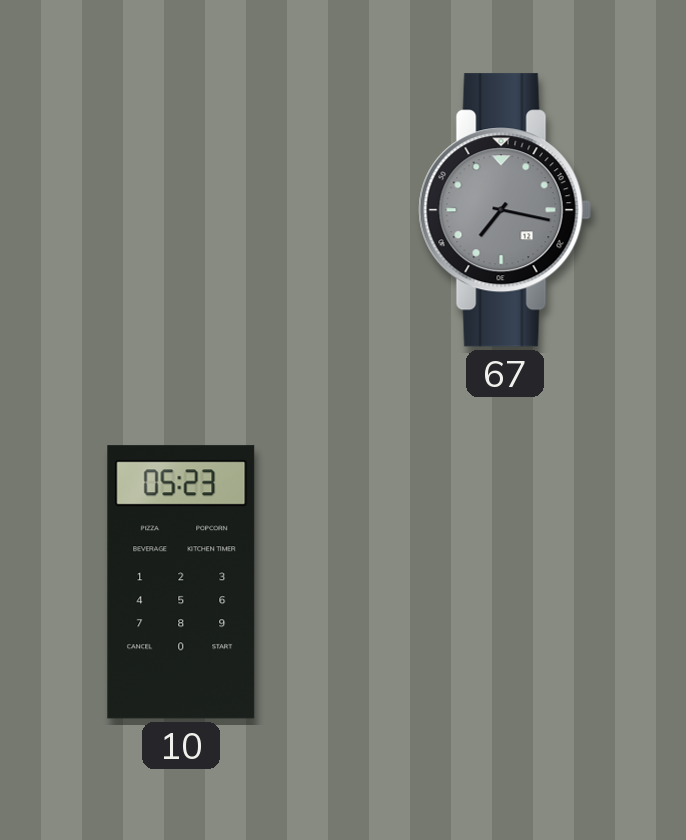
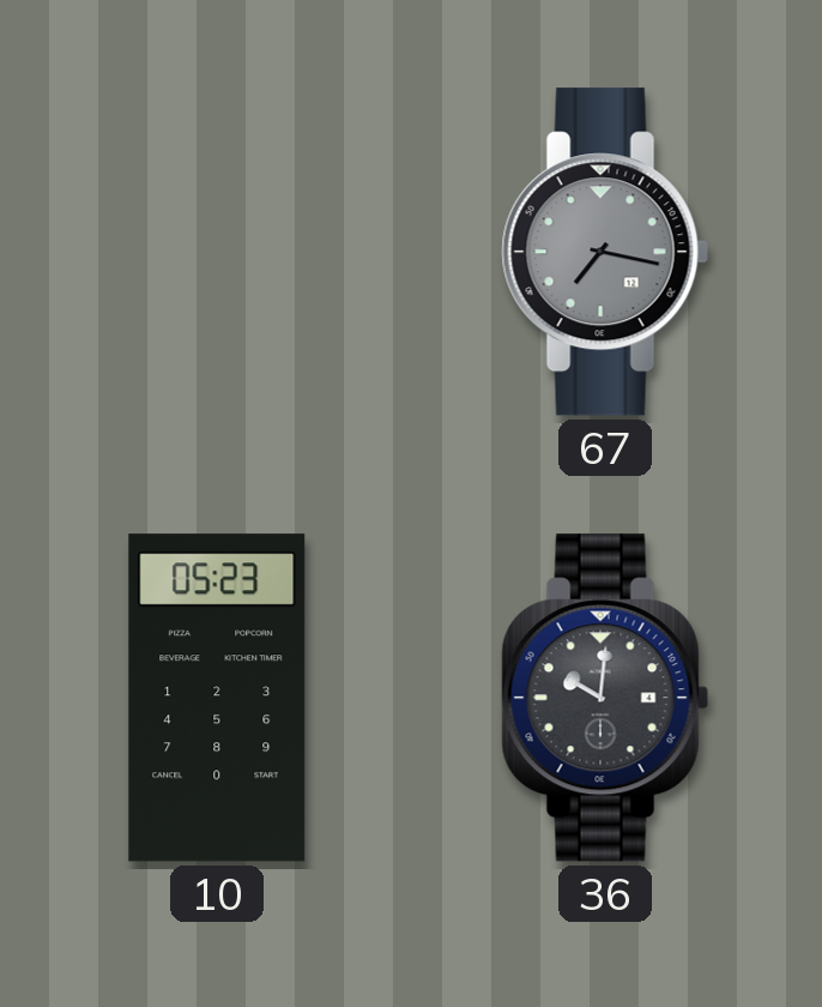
36: none -> 10:01
